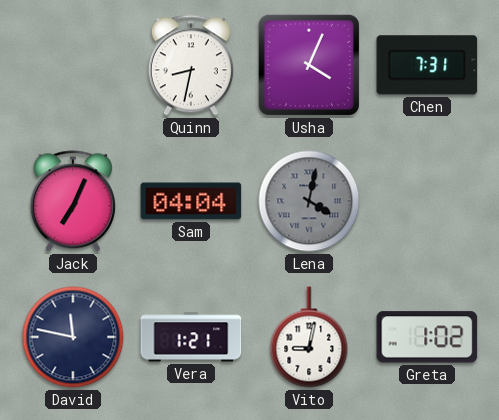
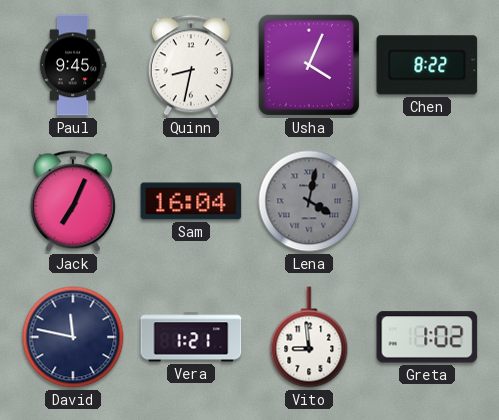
Paul: none -> 9:45
Chen: 7:31 -> 8:22
Sam: 04:04 -> 16:04
Vito: 9:02 -> 8:59
